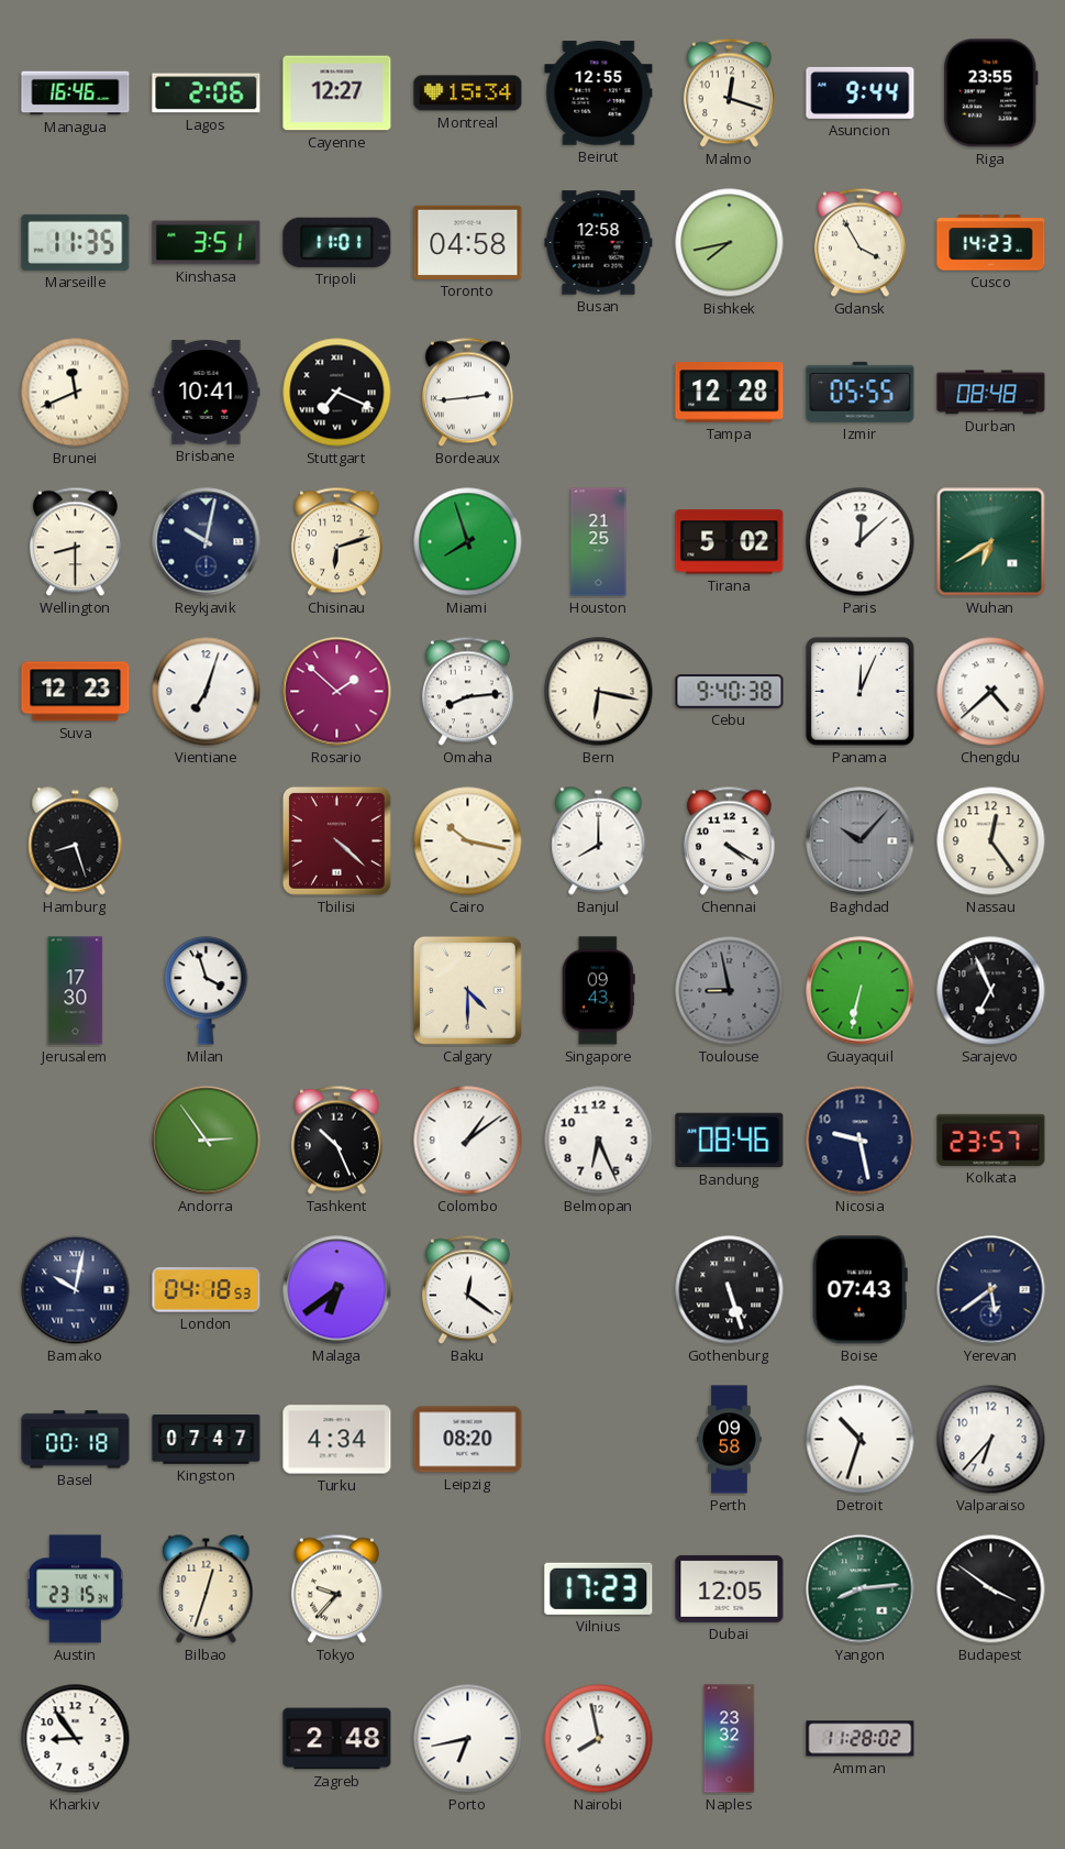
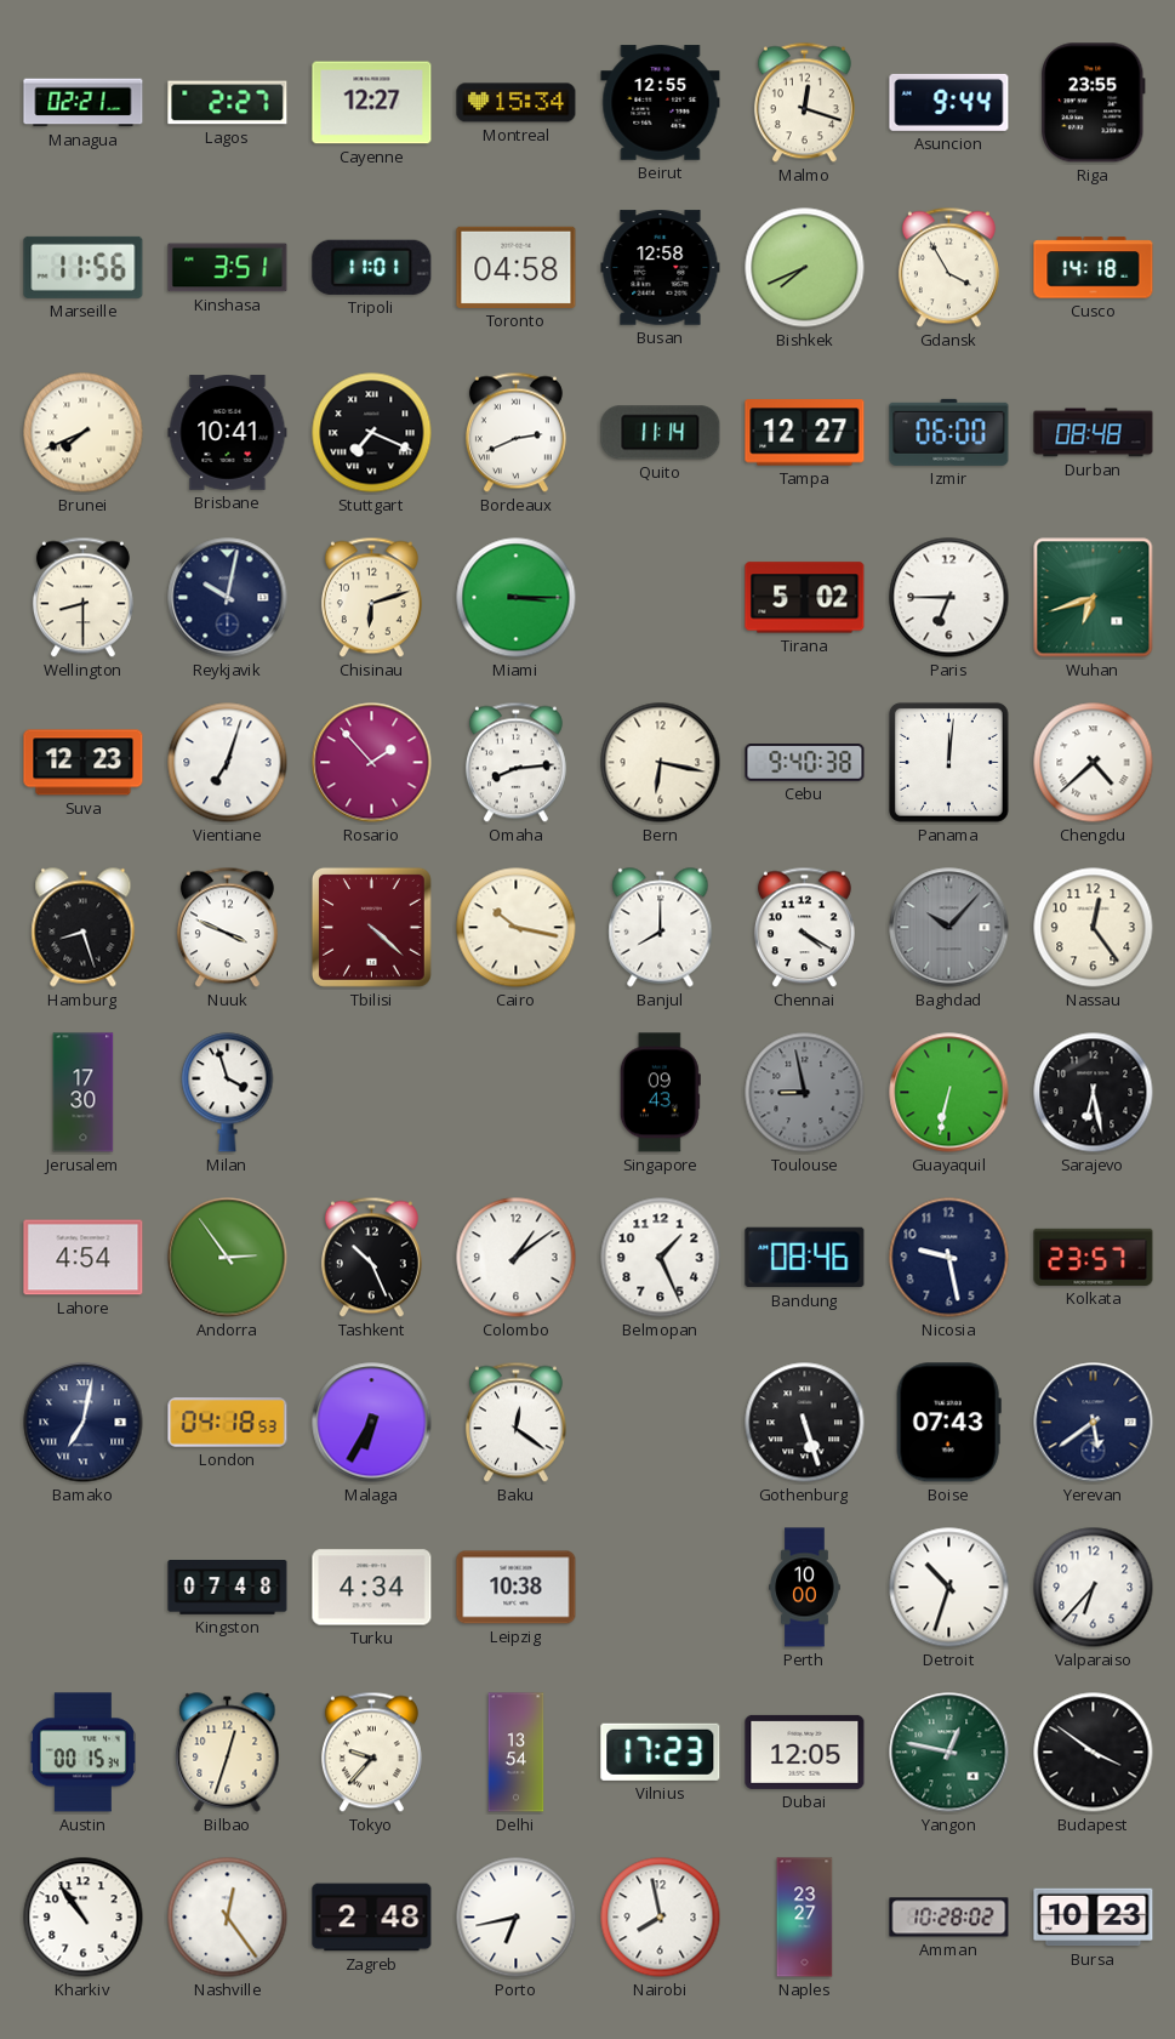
Managua: 16:46 -> 02:21
Lagos: 2:06 -> 2:27
Marseille: 11:35 -> 11:56
Bishkek: 7:43 -> 7:41
Cusco: 14:23 -> 14:18
Brunei: 11:41 -> 7:41
Bordeaux: 2:44 -> 2:41
Quito: none -> 11:14
Tampa: 12:28 -> 12:27
Izmir: 05:55 -> 06:00
Miami: 7:57 -> 3:15
Houston: 21:25 -> none
Paris: 12:08 -> 6:45
Wuhan: 6:40 -> 6:42
Rosario: 1:52 -> 1:53
Panama: 12:04 -> 12:01
Nuuk: none -> 3:49
Calgary: 4:30 -> none
Sarajevo: 6:56 -> 6:28
Lahore: none -> 4:54
Belmopan: 6:26 -> 1:26
Bamako: 10:02 -> 7:02
Malaga: 6:39 -> 6:35
Basel: 00:18 -> none
Kingston: 07:47 -> 07:48
Leipzig: 08:20 -> 10:38
Perth: 09:58 -> 10:00
Austin: 23:15 -> 00:15
Delhi: none -> 13:54
Yangon: 8:14 -> 12:47
Kharkiv: 8:54 -> 10:54
Nashville: none -> 12:24
Naples: 23:32 -> 23:27
Amman: 11:28 -> 10:28
Bursa: none -> 10:23
